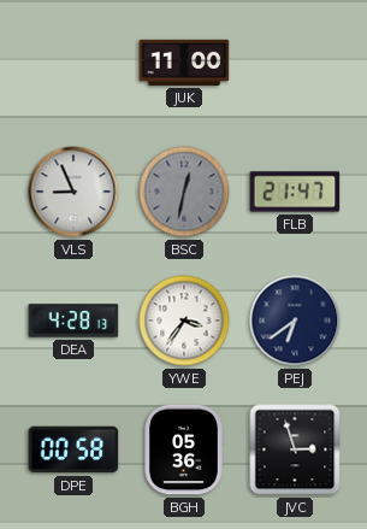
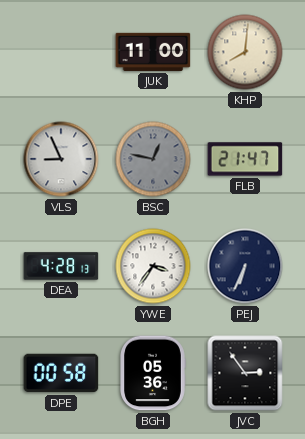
KHP: none -> 8:01
BSC: 12:32 -> 12:47
PEJ: 6:39 -> 6:34
JVC: 2:57 -> 2:54
